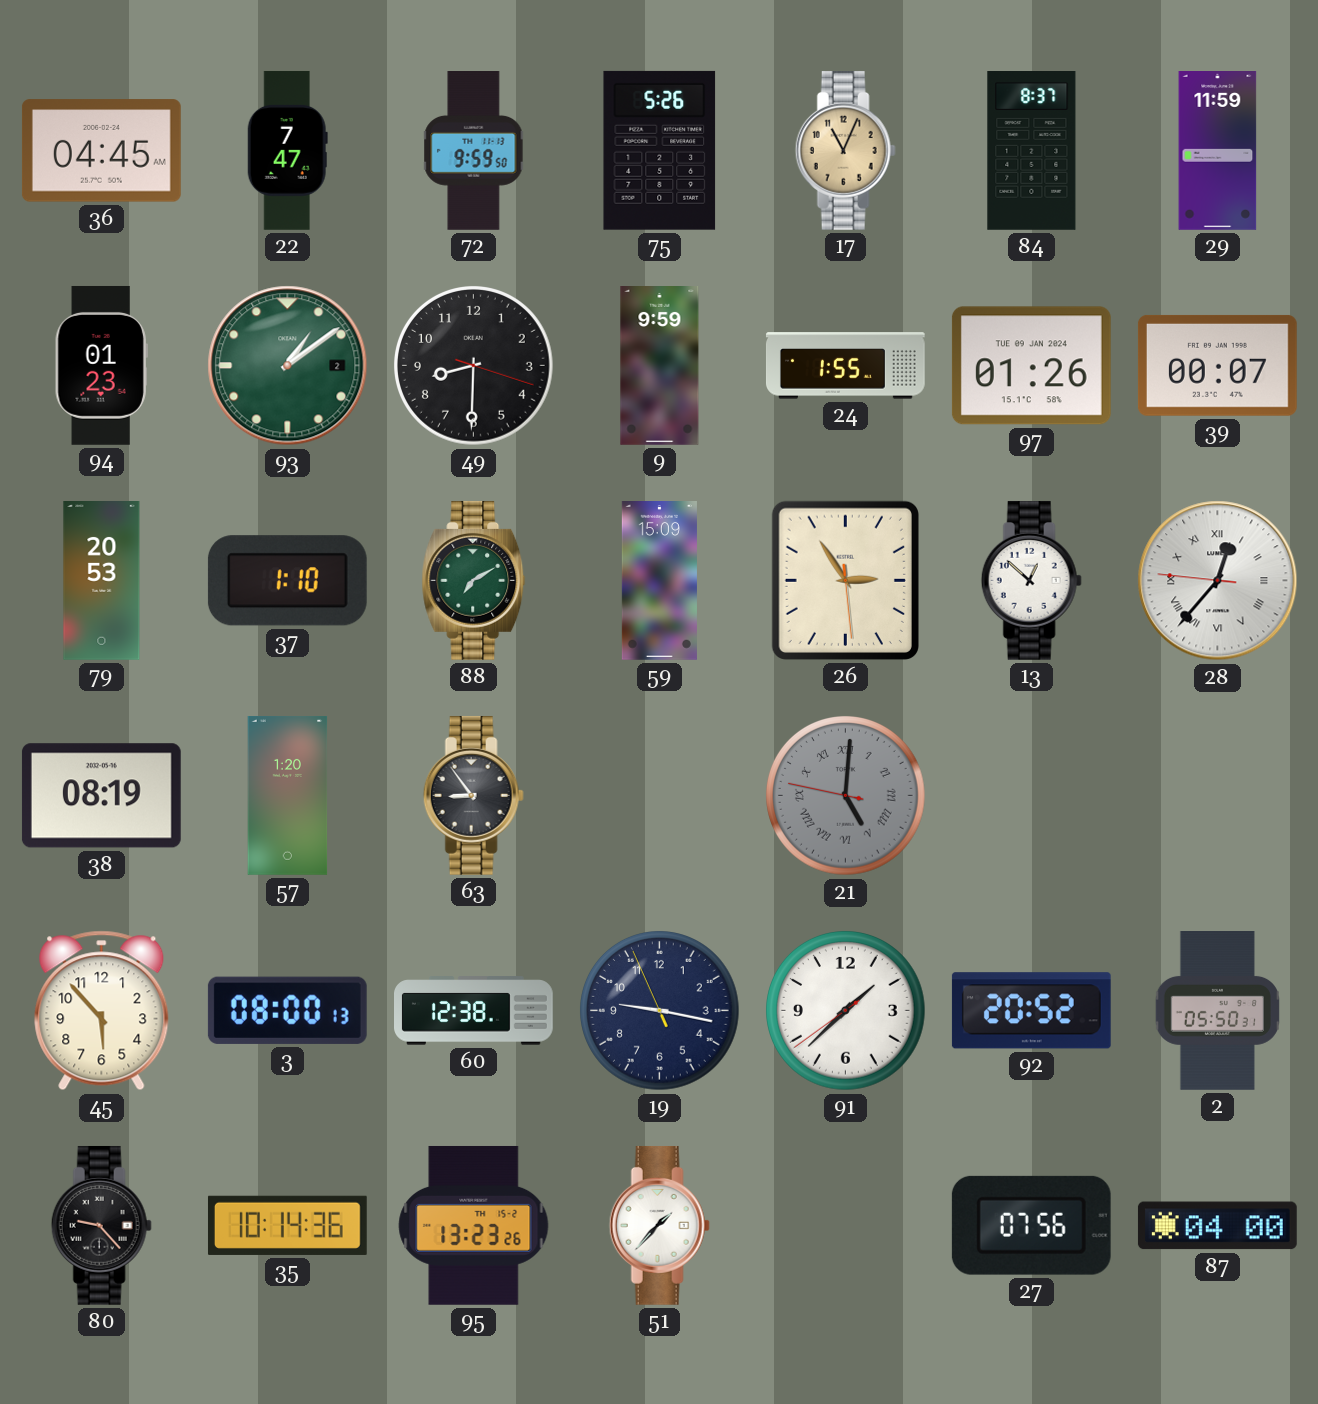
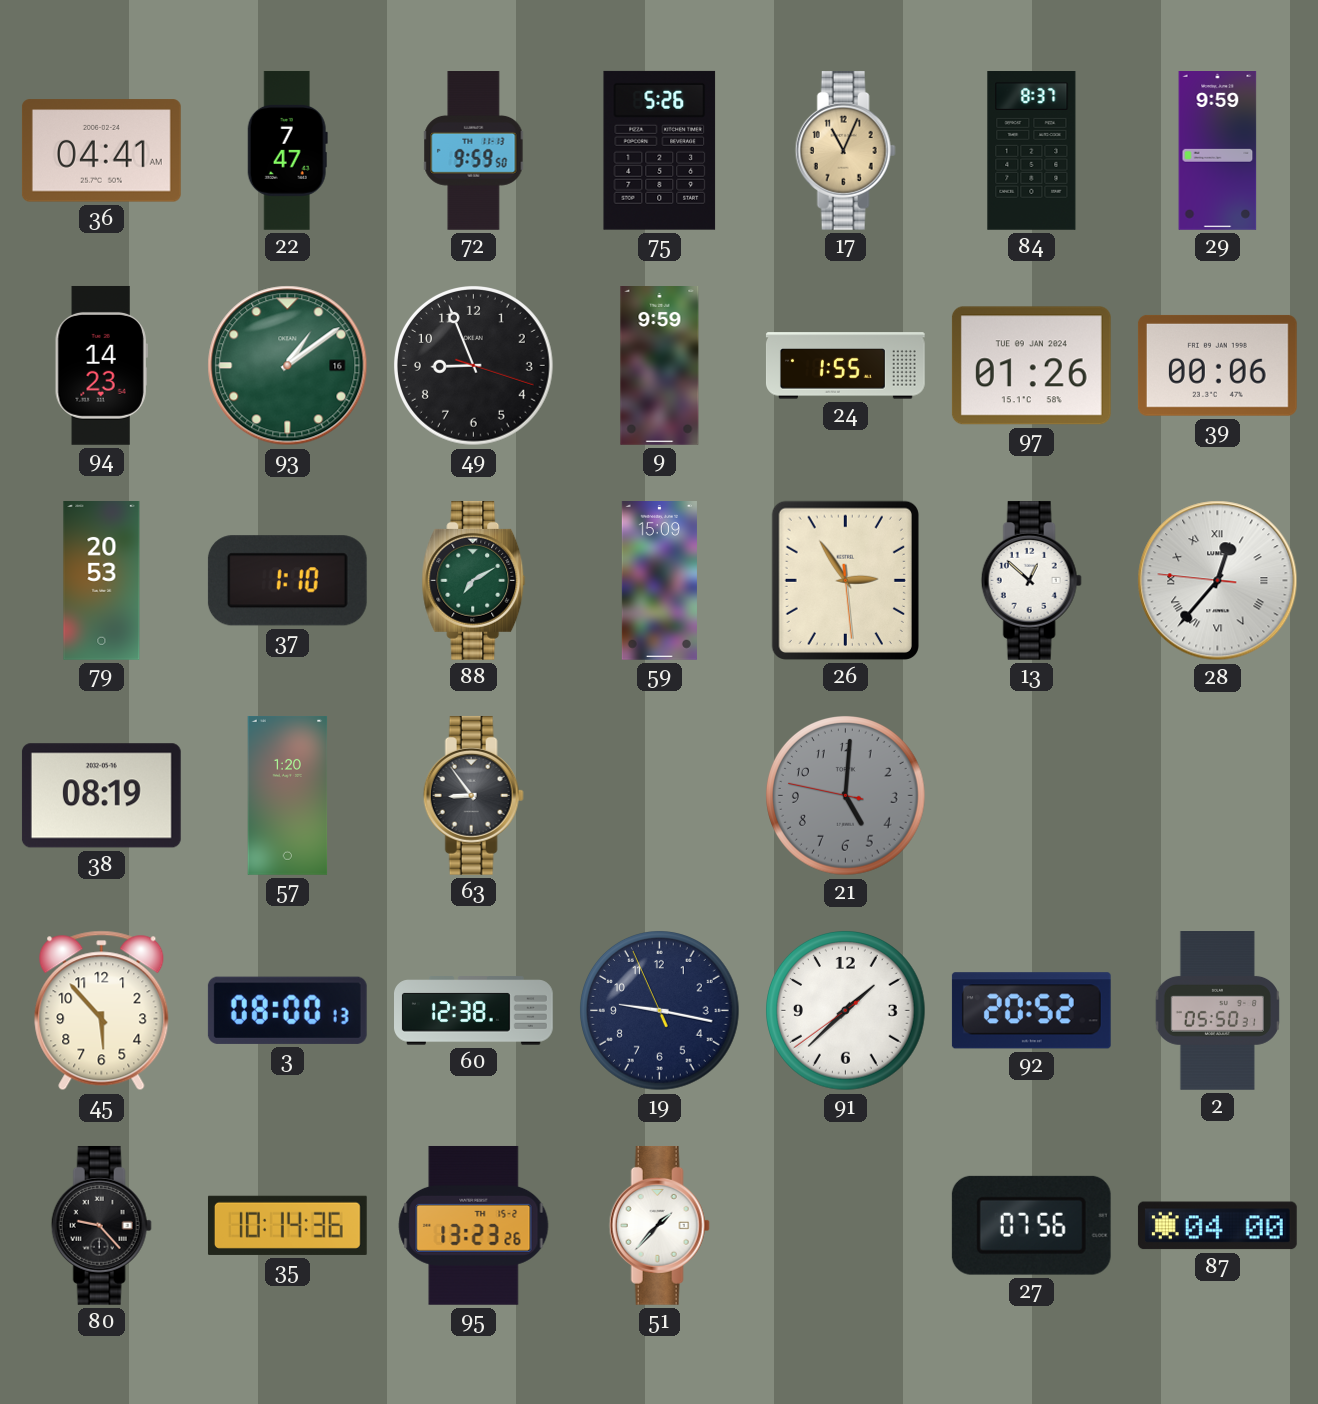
36: 04:45 -> 04:41
29: 11:59 -> 9:59
94: 01:23 -> 14:23
93 date: 2 -> 16
49: 8:30 -> 8:56
39: 00:07 -> 00:06
21 numerals: Roman -> Arabic
